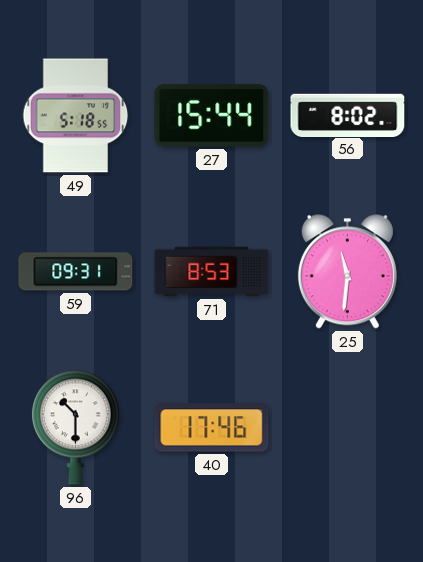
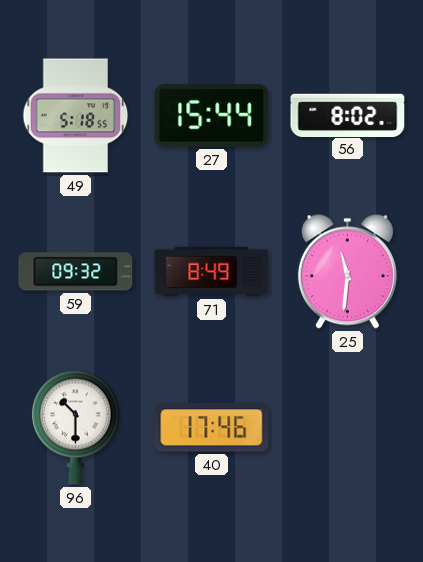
59: 09:31 -> 09:32
71: 8:53 -> 8:49
